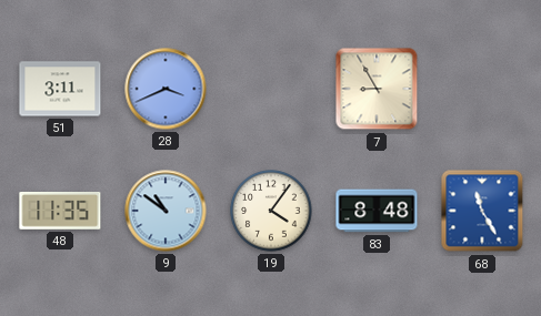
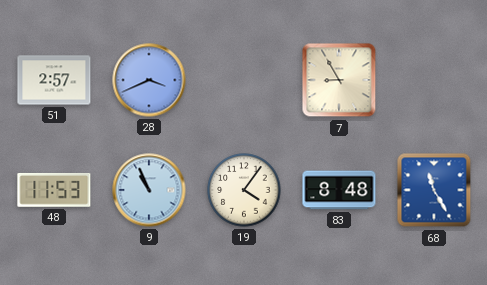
51: 3:11 -> 2:57
48: 11:35 -> 11:53
9: 10:51 -> 10:56
